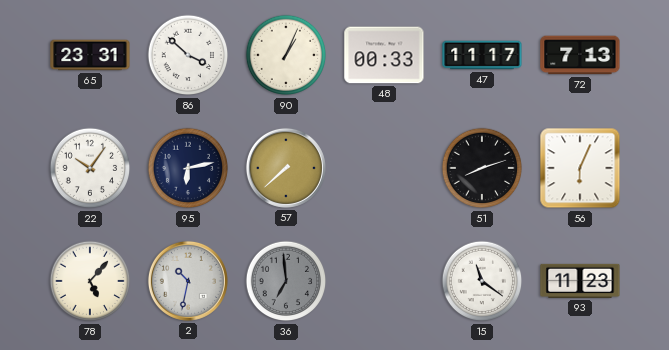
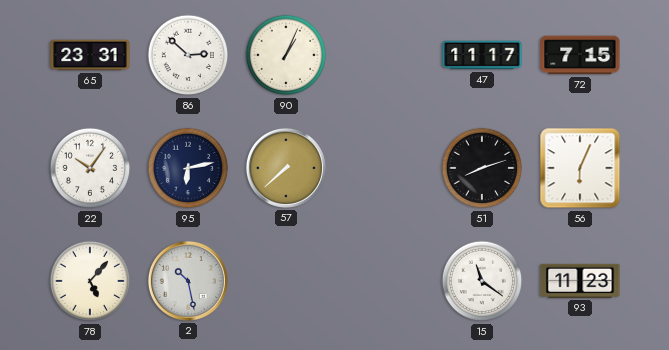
86: 3:52 -> 2:52
48: 00:33 -> none
72: 7:13 -> 7:15
2: 10:32 -> 10:28
36: 6:59 -> none
